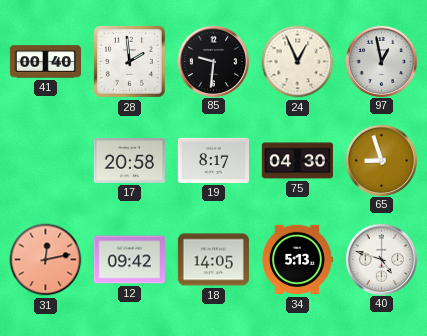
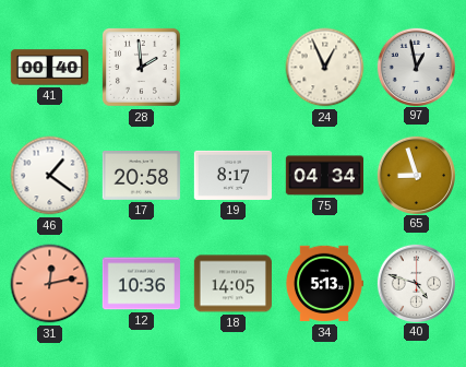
85: 9:31 -> none
46: none -> 1:21
75: 04:30 -> 04:34
12: 09:42 -> 10:36
